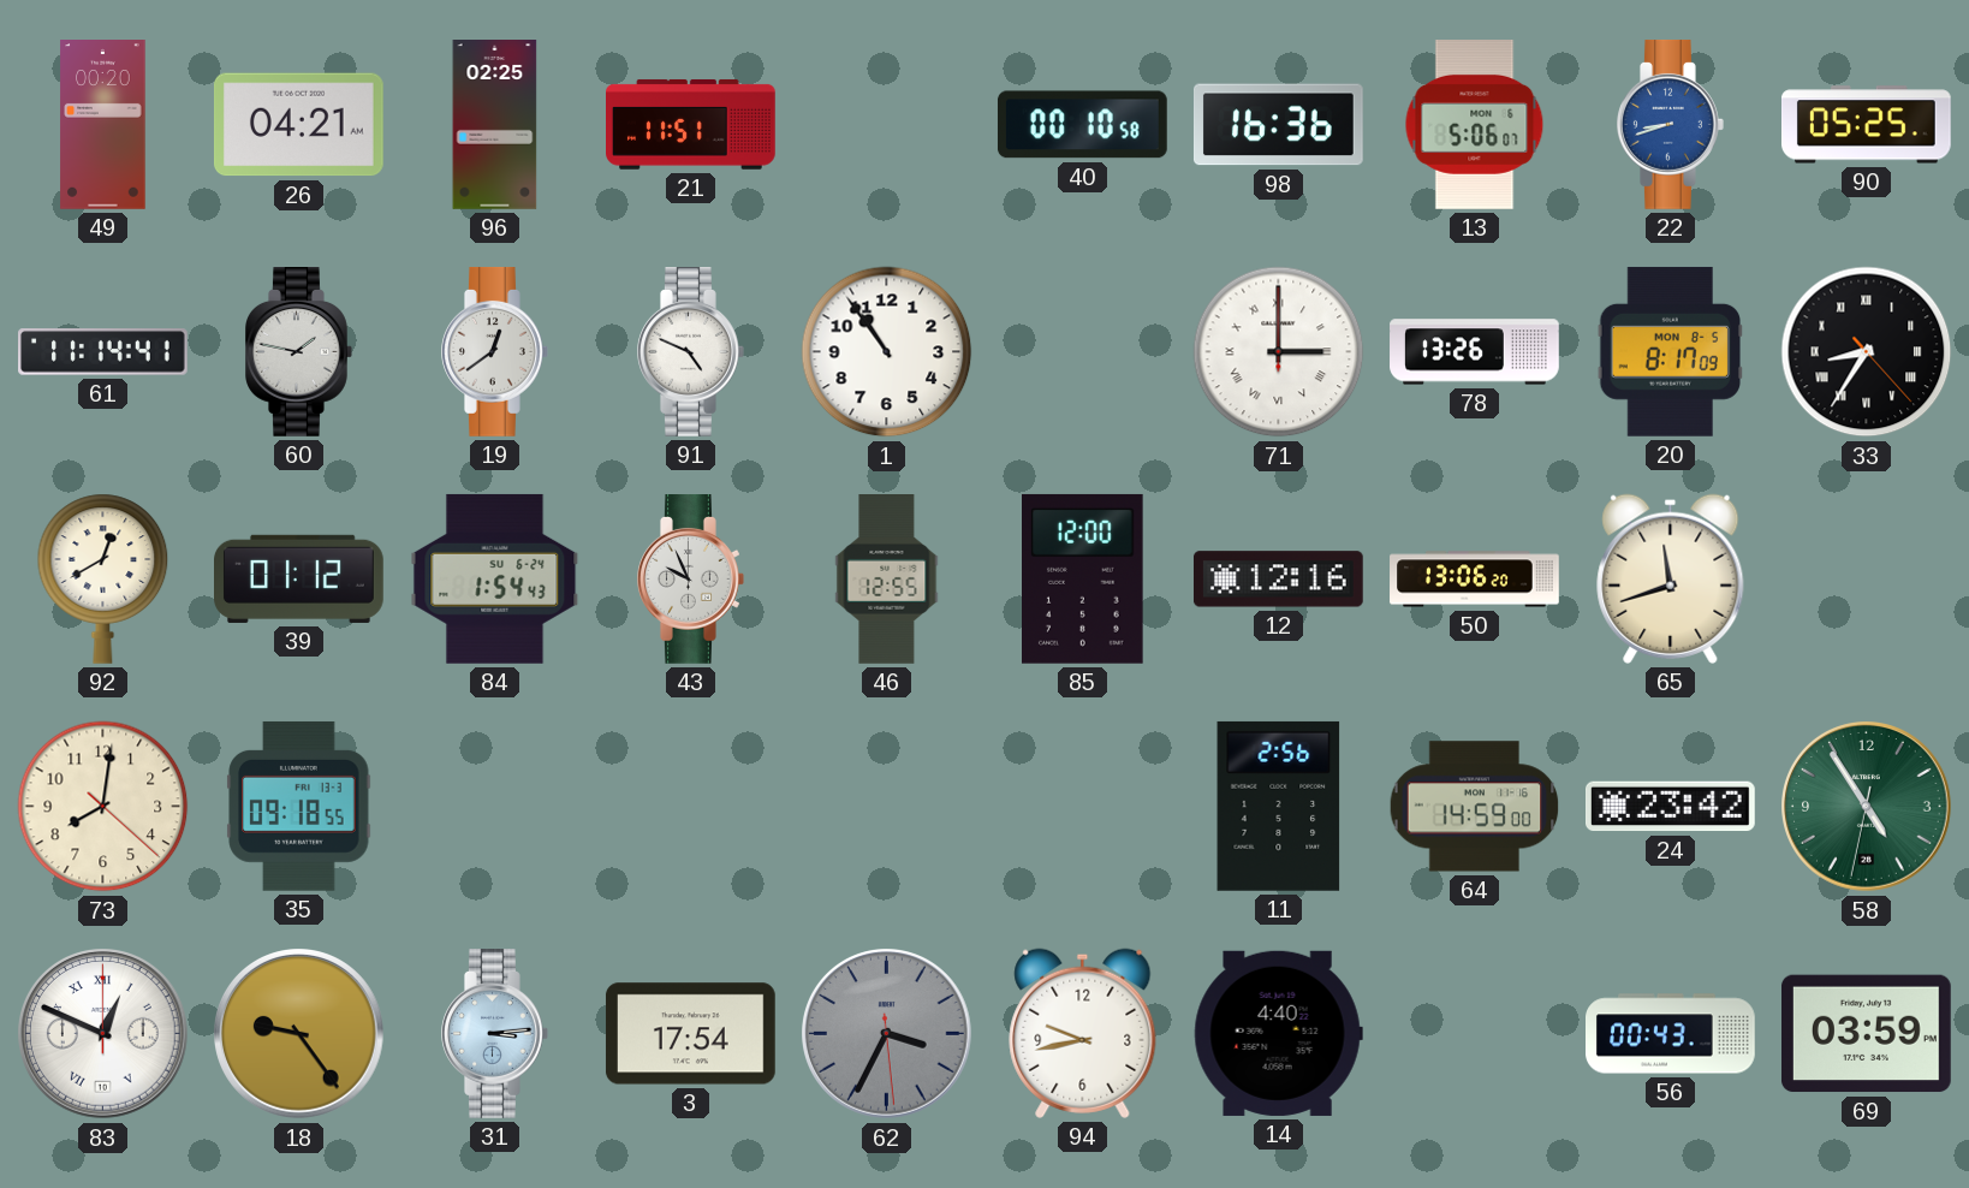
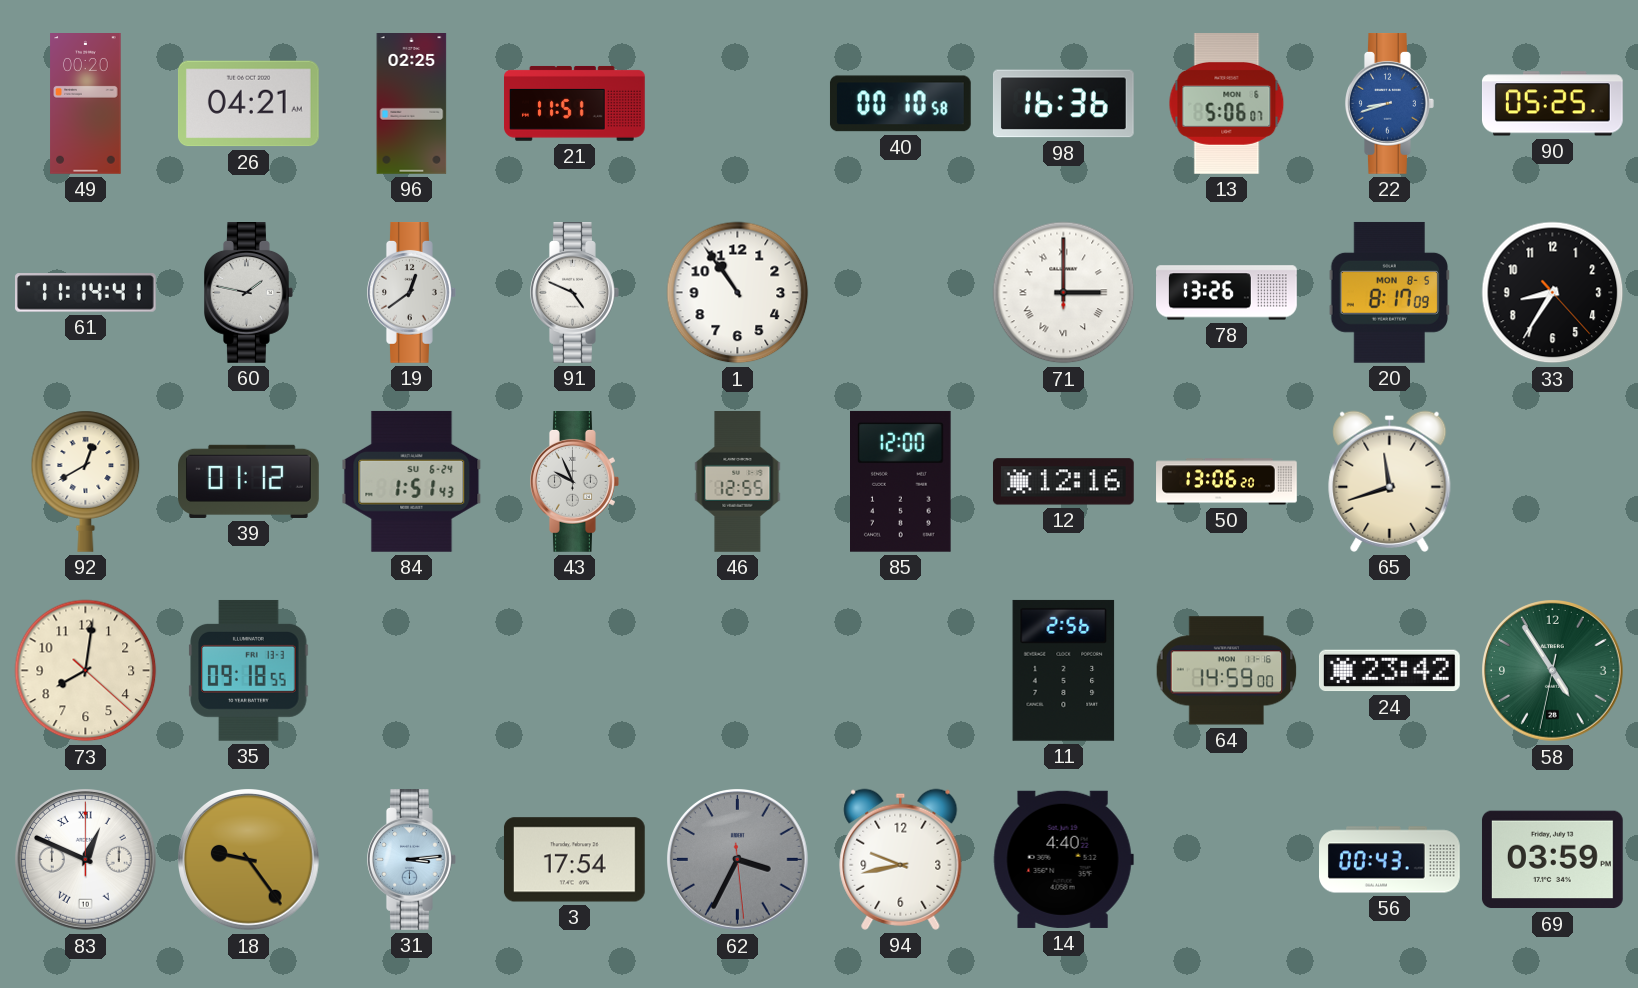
33 numerals: Roman -> Arabic
84: 1:54 -> 1:51
